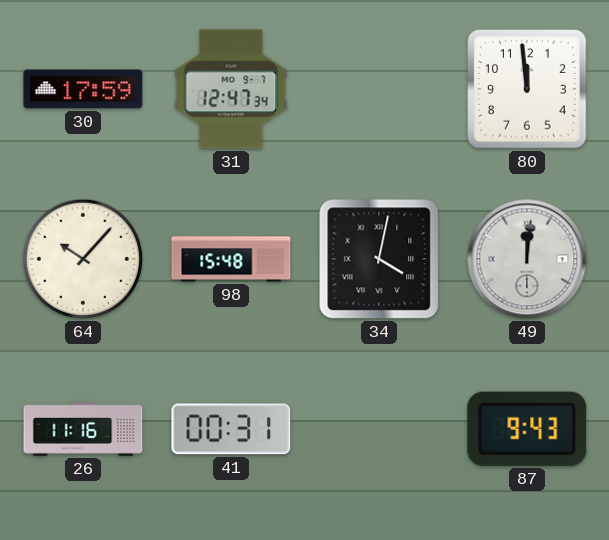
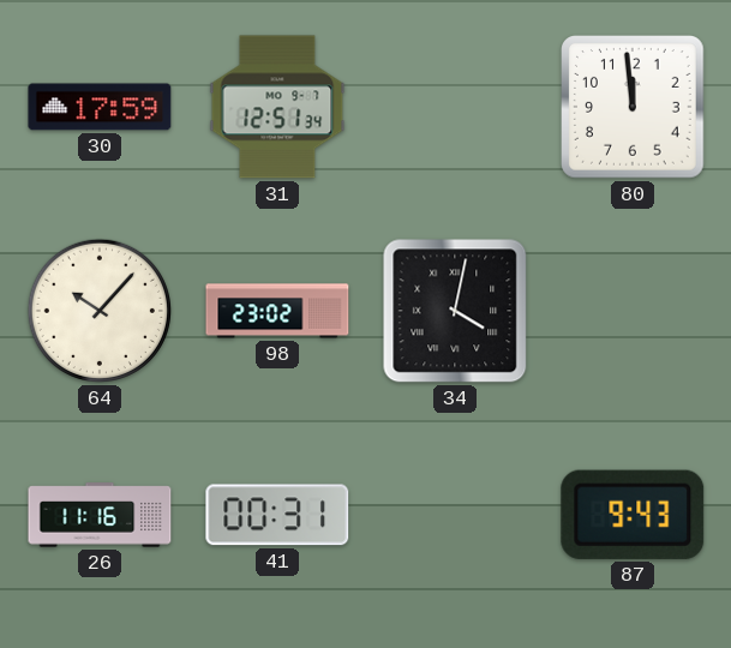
31: 12:47 -> 12:51
98: 15:48 -> 23:02
49: 12:01 -> none
